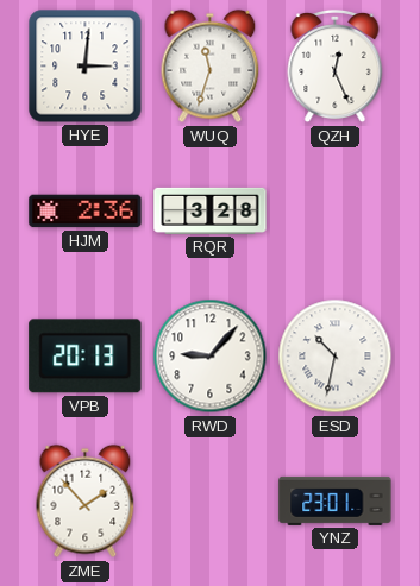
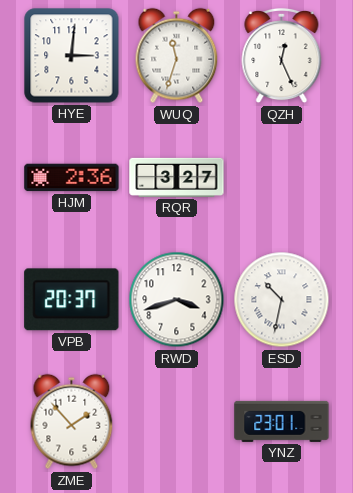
RQR: 3:28 -> 3:27
VPB: 20:13 -> 20:37
RWD: 9:07 -> 3:42
